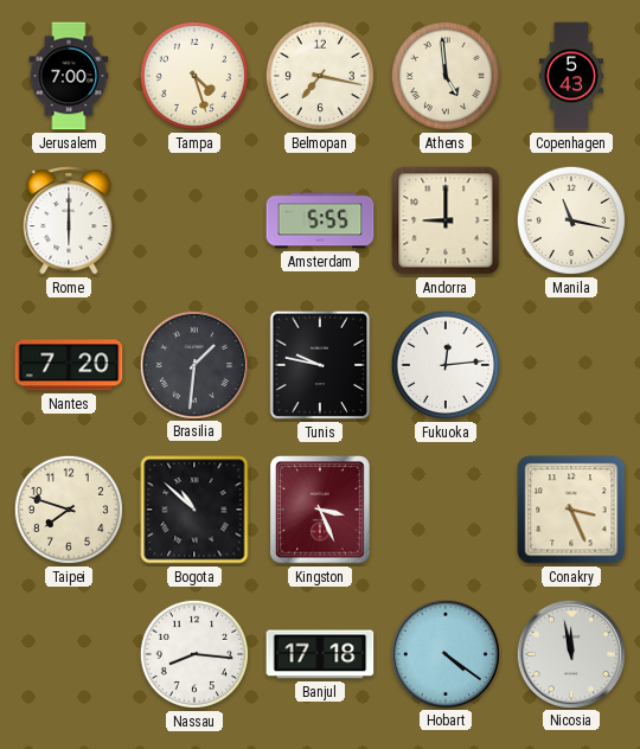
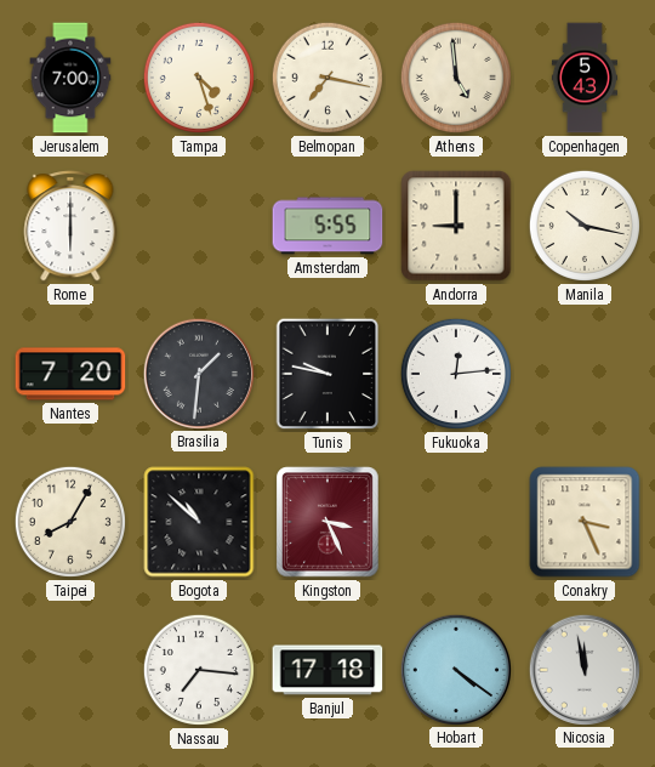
Manila: 11:17 -> 10:17
Taipei: 7:48 -> 8:05
Nassau: 8:16 -> 7:16
